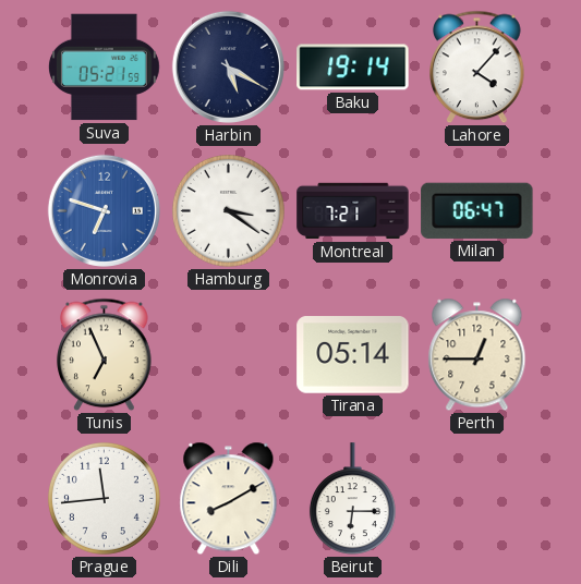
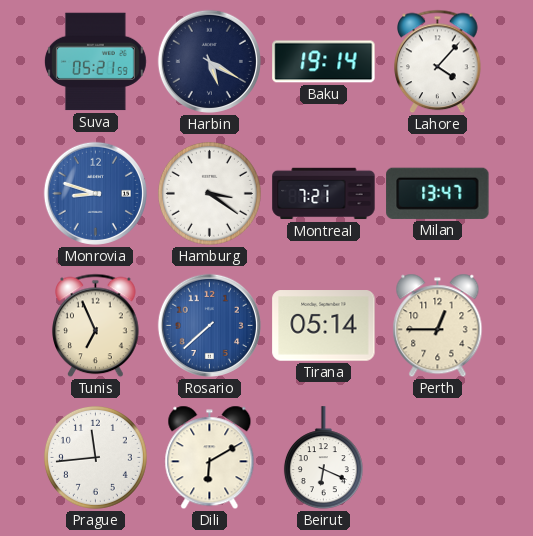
Monrovia: 6:48 -> 8:48
Milan: 06:47 -> 13:47
Rosario: none -> 7:38
Dili: 8:10 -> 6:10
Beirut: 6:15 -> 6:19
